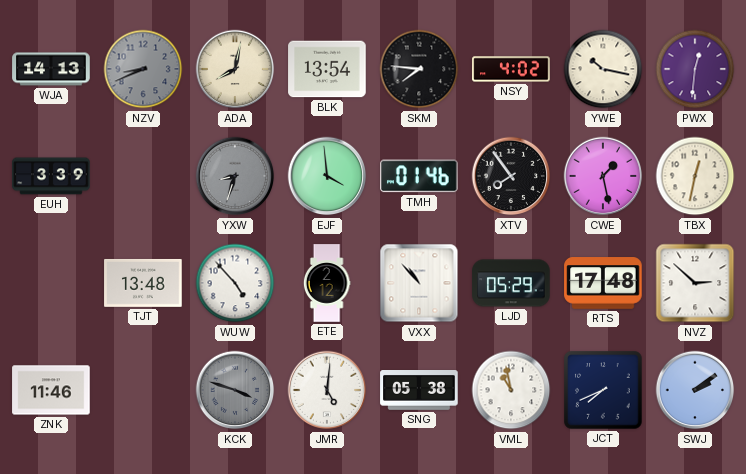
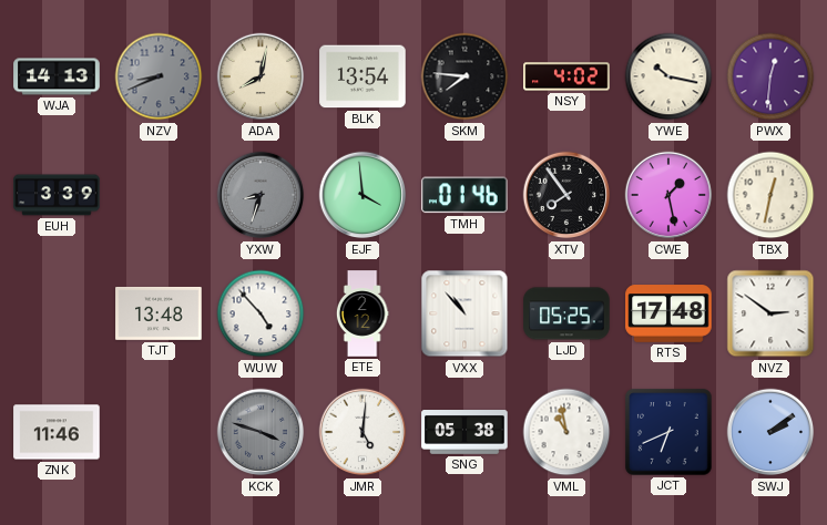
LJD: 05:29 -> 05:25
NVZ: 2:52 -> 2:51
JCT: 7:41 -> 6:41
